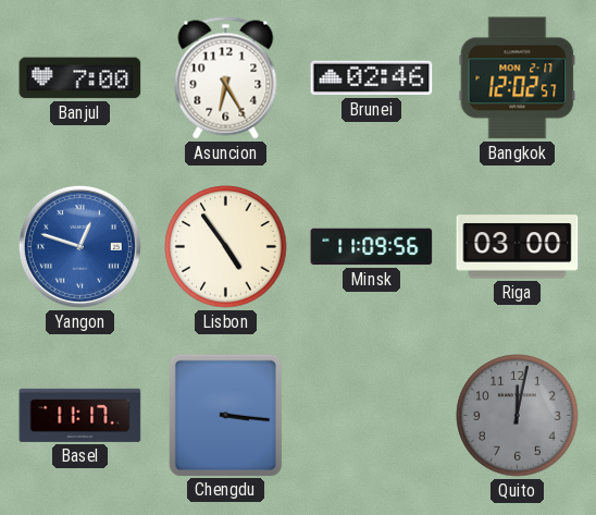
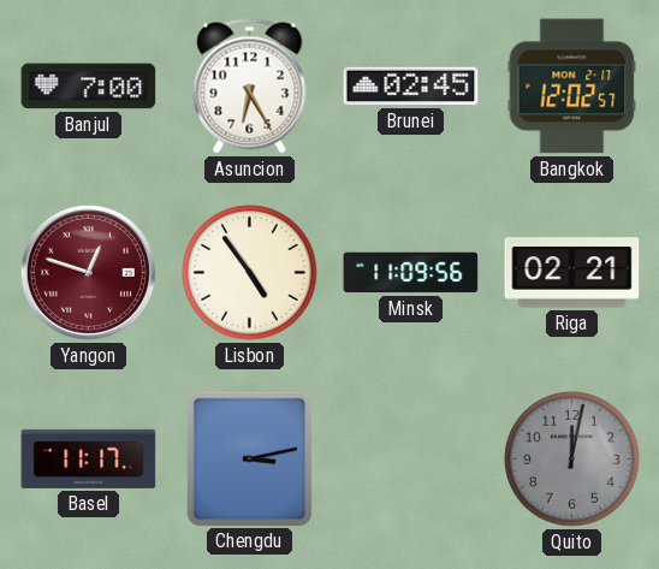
Brunei: 02:46 -> 02:45
Yangon dial: blue -> burgundy
Riga: 03:00 -> 02:21
Chengdu: 3:16 -> 3:13
